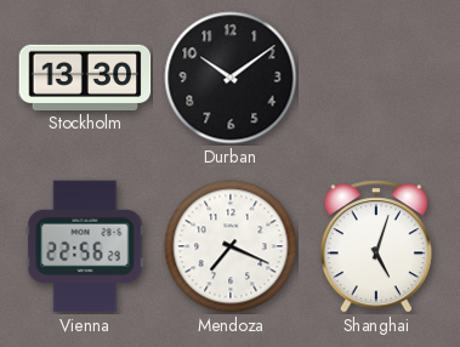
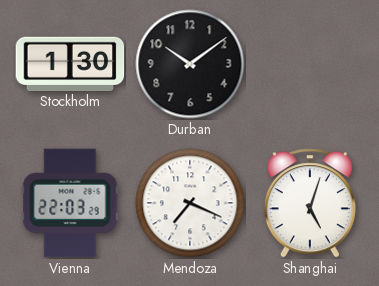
Stockholm: 13:30 -> 1:30
Vienna: 22:56 -> 22:03
